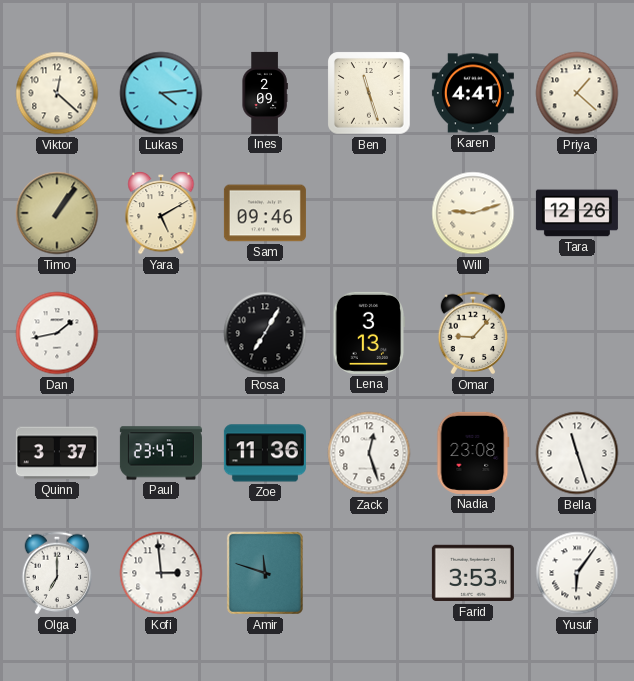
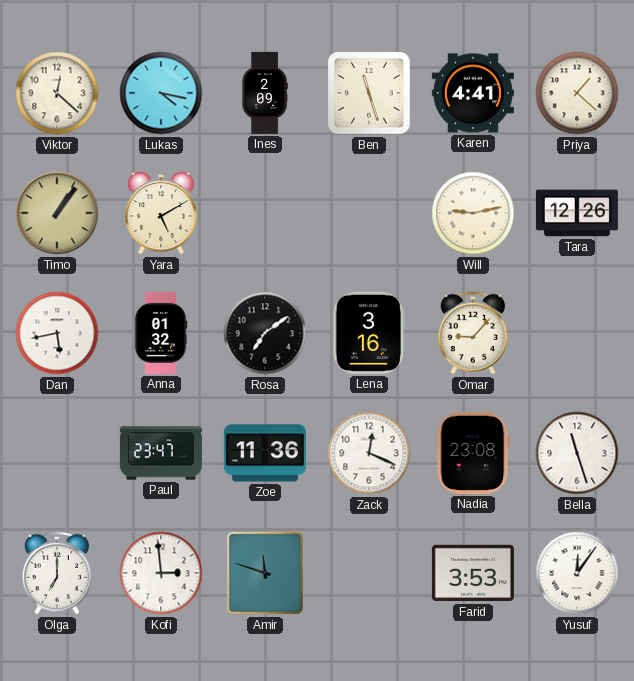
Lukas: 4:14 -> 4:17
Sam: 09:46 -> none
Will: 9:12 -> 9:13
Dan: 1:43 -> 5:43
Anna: none -> 01:32
Rosa: 7:05 -> 7:09
Lena: 3:13 -> 3:16
Quinn: 3:37 -> none
Zack: 12:27 -> 12:19
Yusuf: 6:06 -> 12:06
